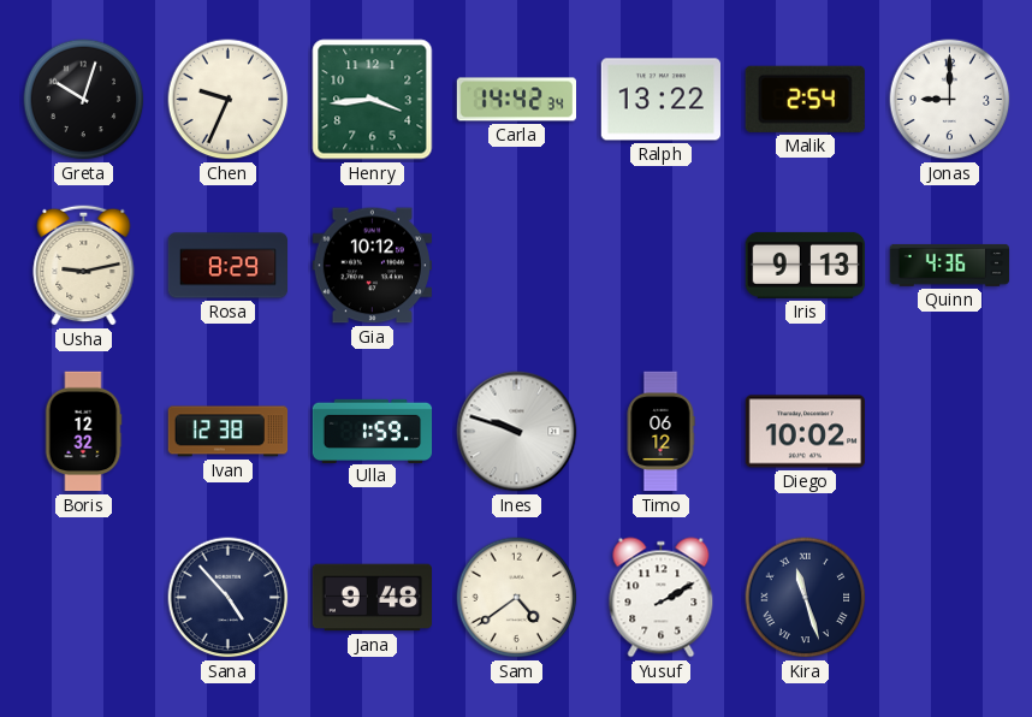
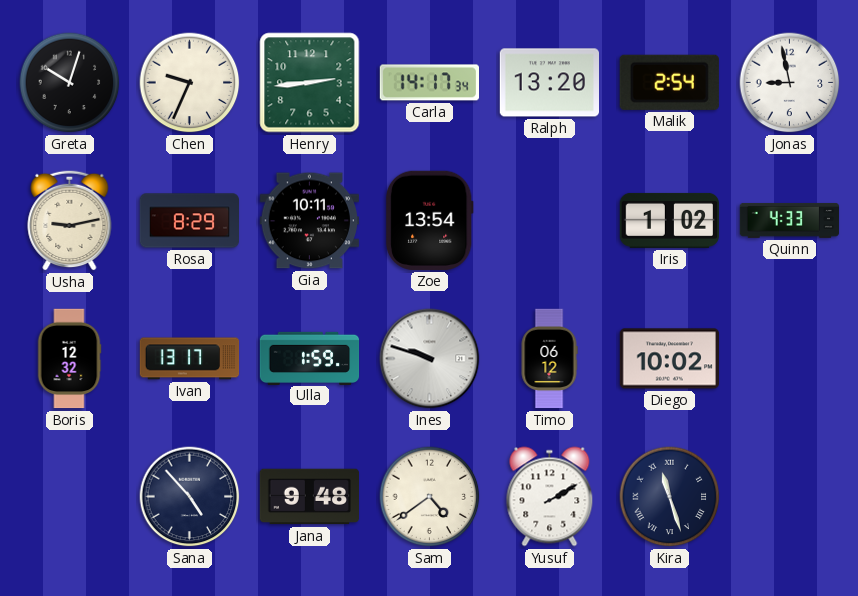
Henry: 3:44 -> 2:44
Carla: 14:42 -> 14:17
Ralph: 13:22 -> 13:20
Jonas: 9:00 -> 8:58
Gia: 10:12 -> 10:11
Zoe: none -> 13:54
Iris: 9:13 -> 1:02
Quinn: 4:36 -> 4:33
Ivan: 12:38 -> 13:17
